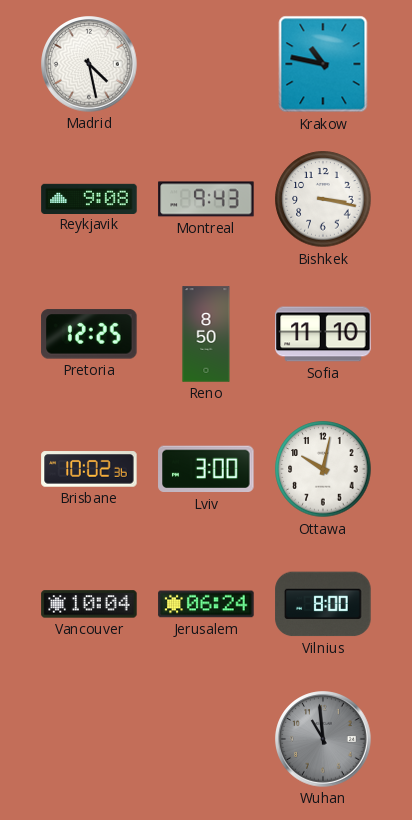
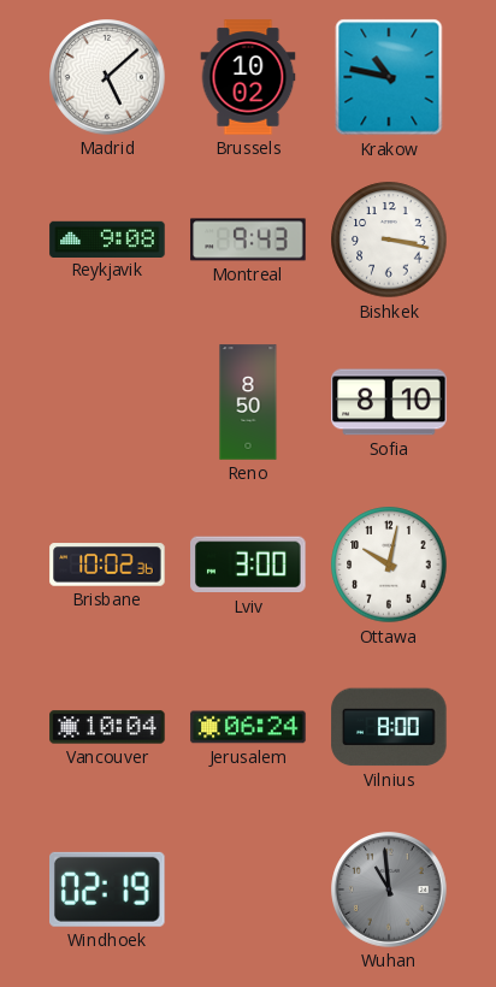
Madrid: 4:28 -> 5:08
Brussels: none -> 10:02
Pretoria: 12:25 -> none
Sofia: 11:10 -> 8:10
Windhoek: none -> 02:19
